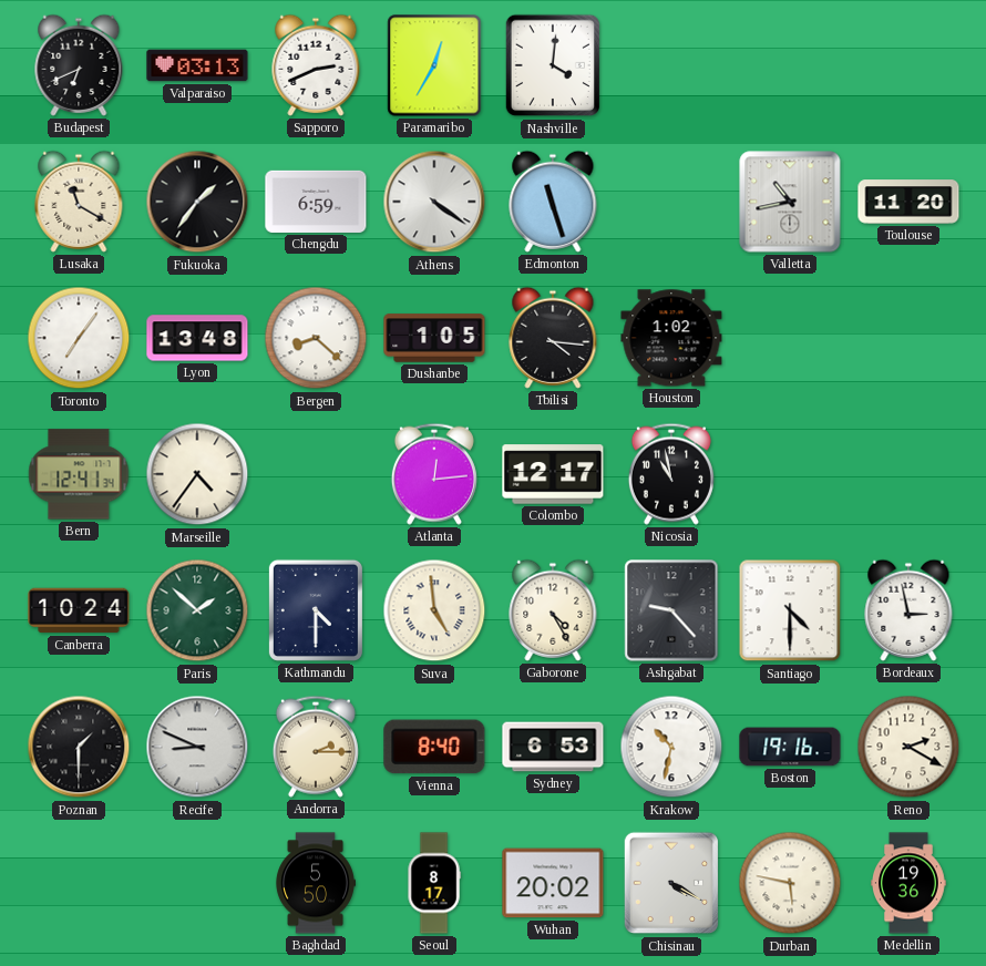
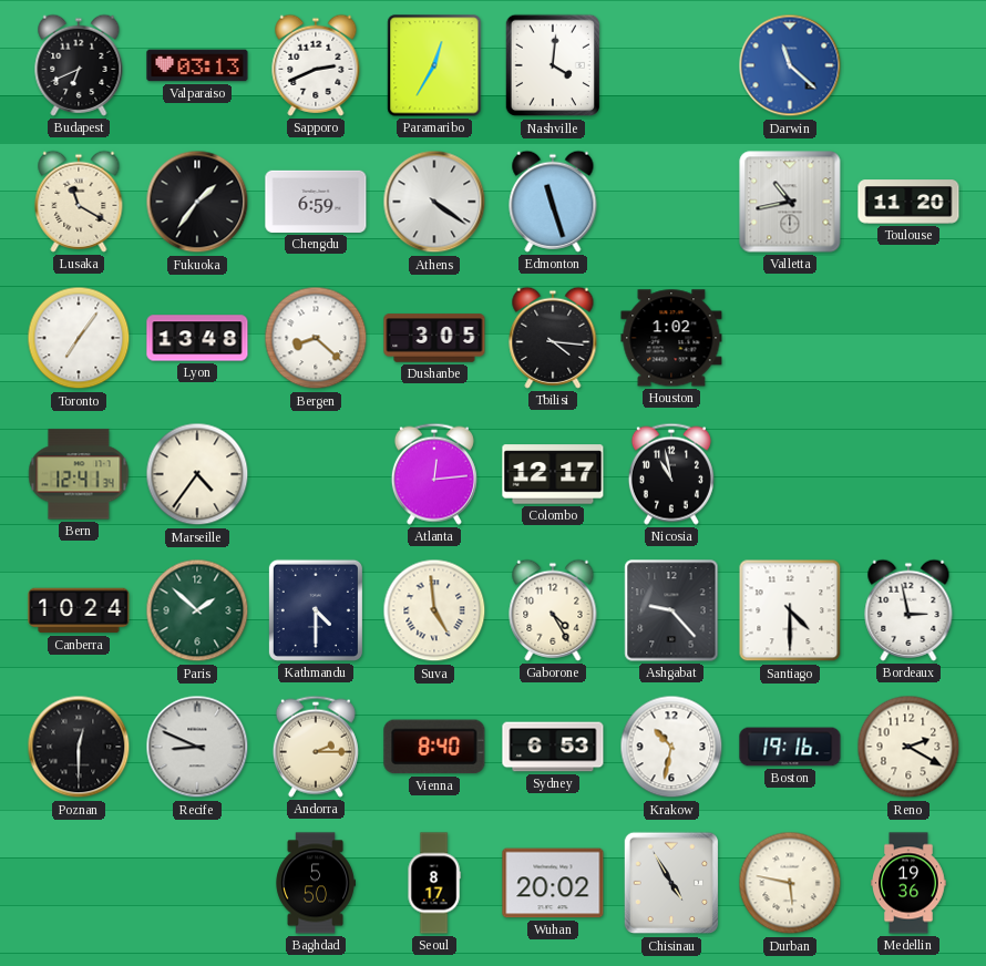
Darwin: none -> 11:22
Dushanbe: 1:05 -> 3:05
Poznan: 1:30 -> 12:30
Chisinau: 4:20 -> 4:55
